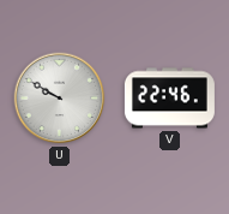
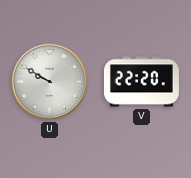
V: 22:46 -> 22:20
